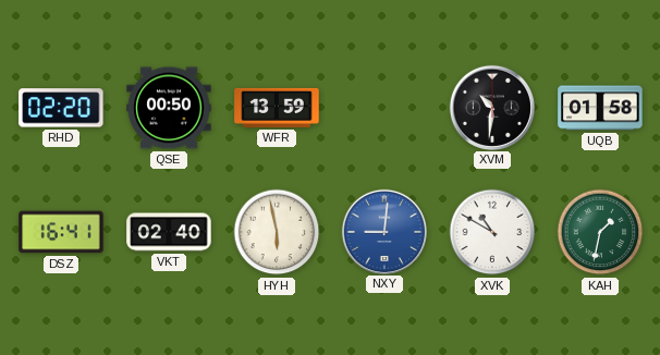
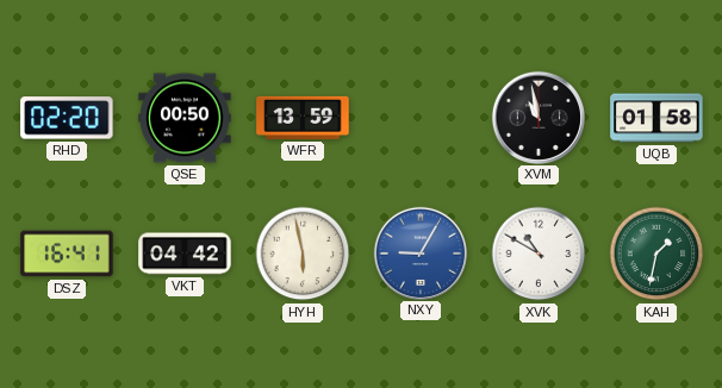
XVM: 10:31 -> 10:58
VKT: 02:40 -> 04:42
NXY: 9:01 -> 9:05
